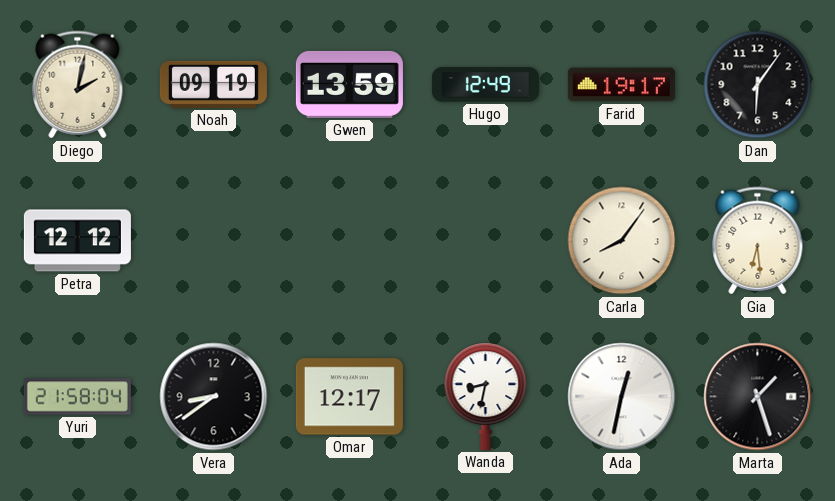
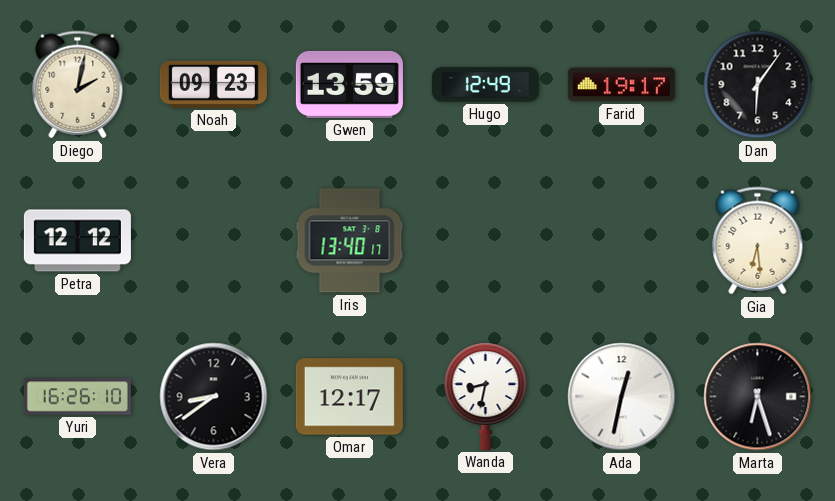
Noah: 09:19 -> 09:23
Iris: none -> 13:40
Carla: 8:06 -> none
Yuri: 21:58 -> 16:26
Marta: 1:27 -> 6:27
